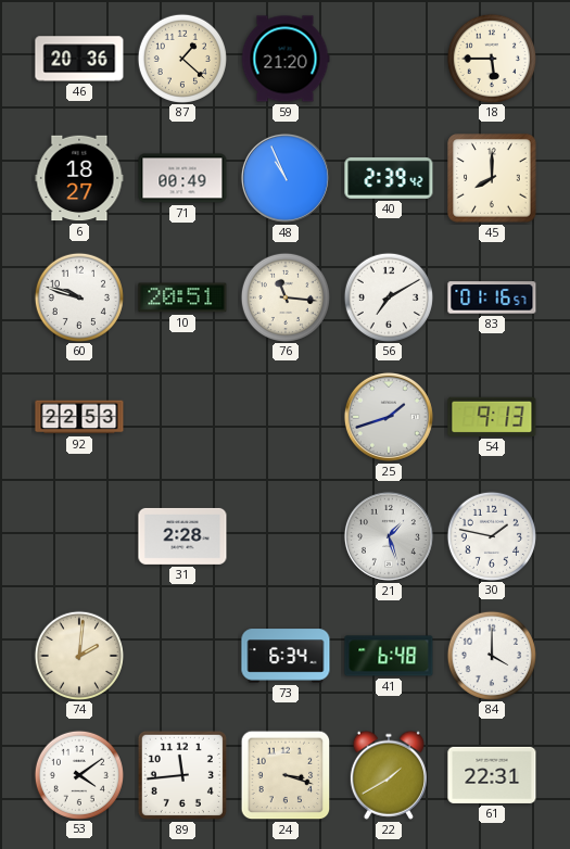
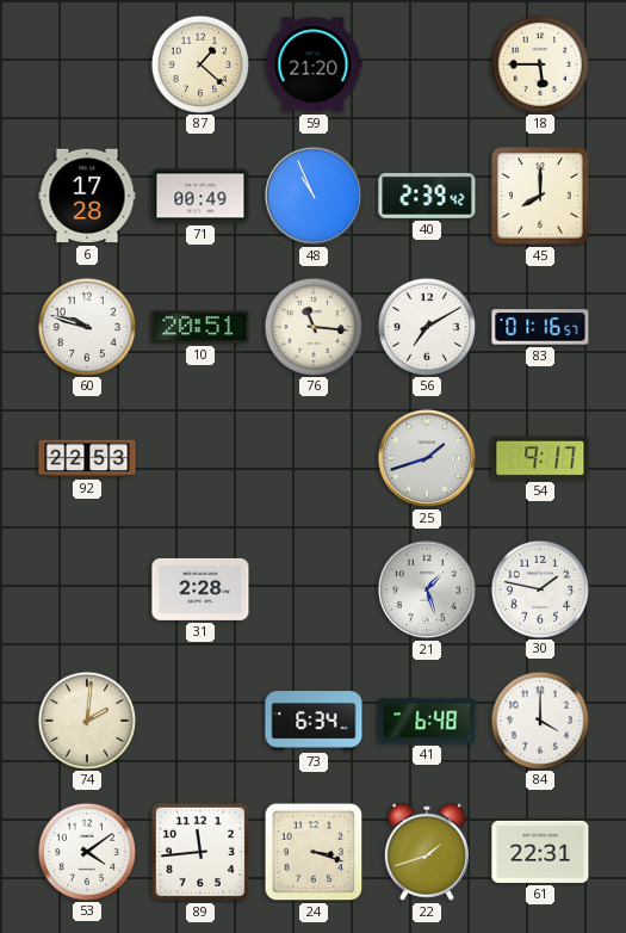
46: 20:36 -> none
6: 18:27 -> 17:28
54: 9:13 -> 9:17
22: 1:40 -> 1:42
